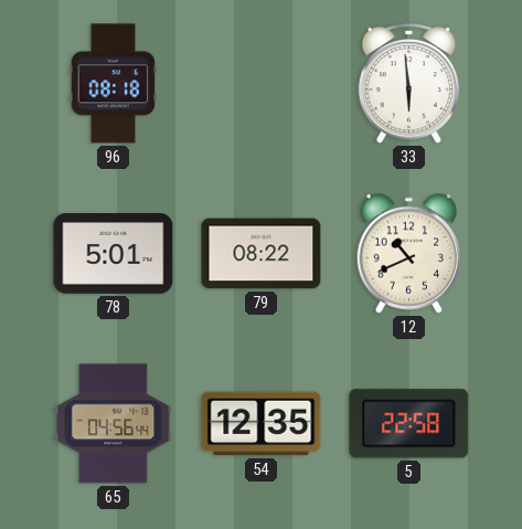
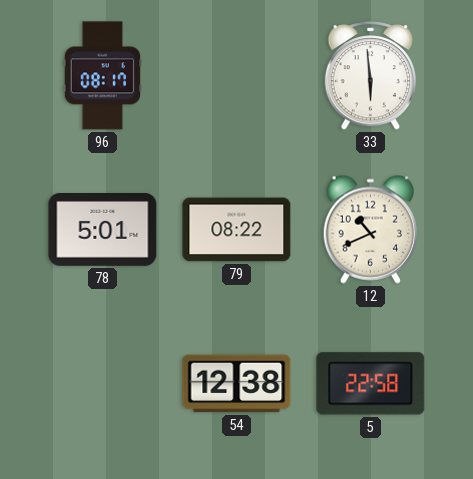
96: 08:18 -> 08:17
65: 04:56 -> none
54: 12:35 -> 12:38
